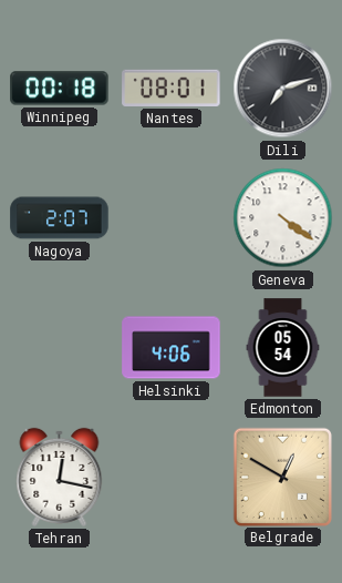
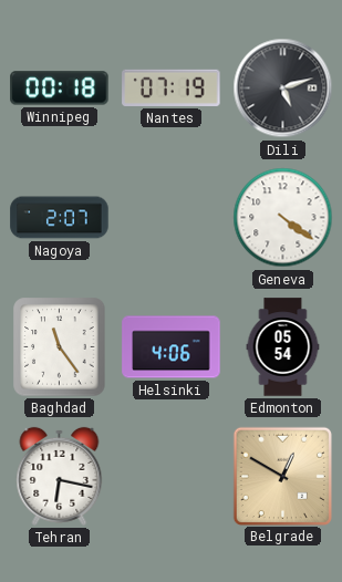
Nantes: 08:01 -> 07:19
Dili: 7:12 -> 5:12
Baghdad: none -> 11:24
Tehran: 12:17 -> 6:17
